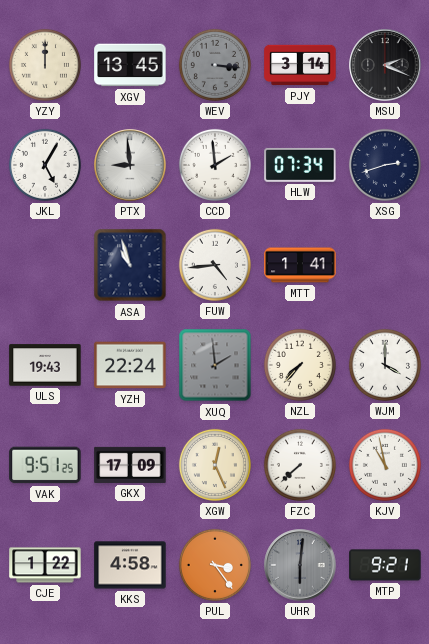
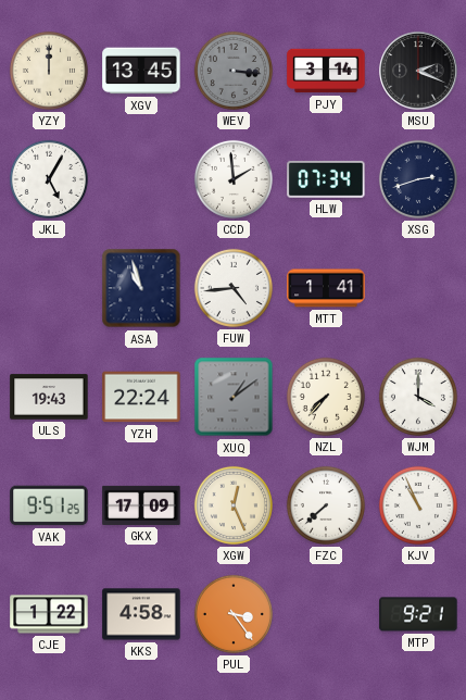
PTX: 8:59 -> none
XUQ: 1:59 -> 1:09
KJV: 10:58 -> 10:56
UHR: 6:01 -> none
